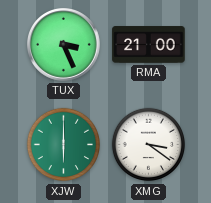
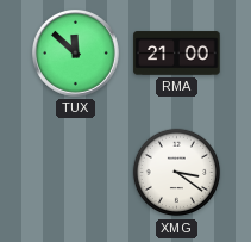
TUX: 3:26 -> 11:52
XJW: 6:00 -> none
